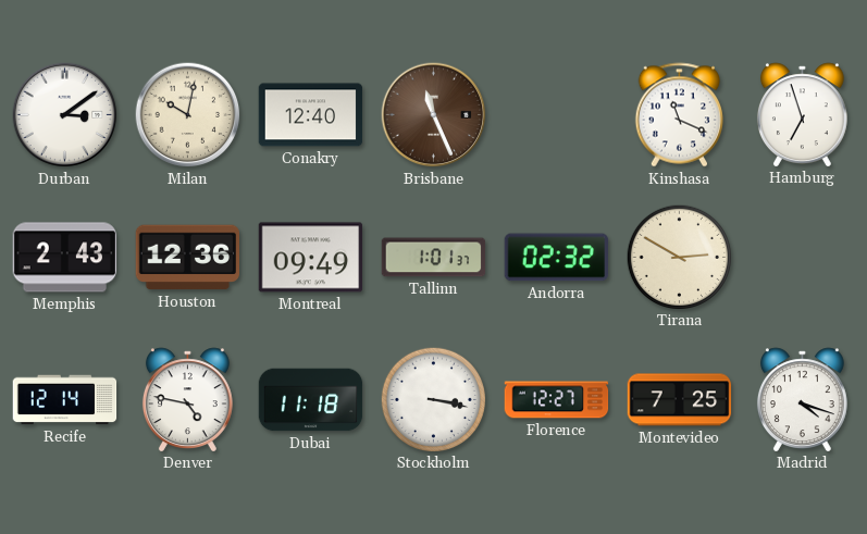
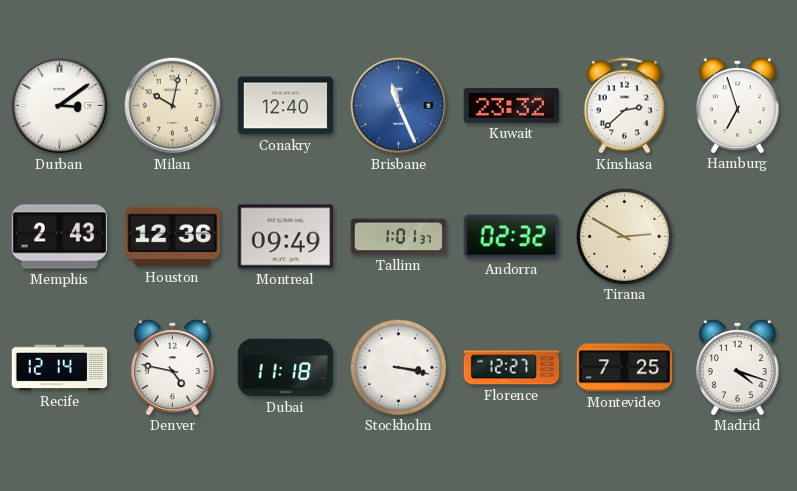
Brisbane dial: brown -> blue
Kuwait: none -> 23:32
Kinshasa: 11:19 -> 2:38
